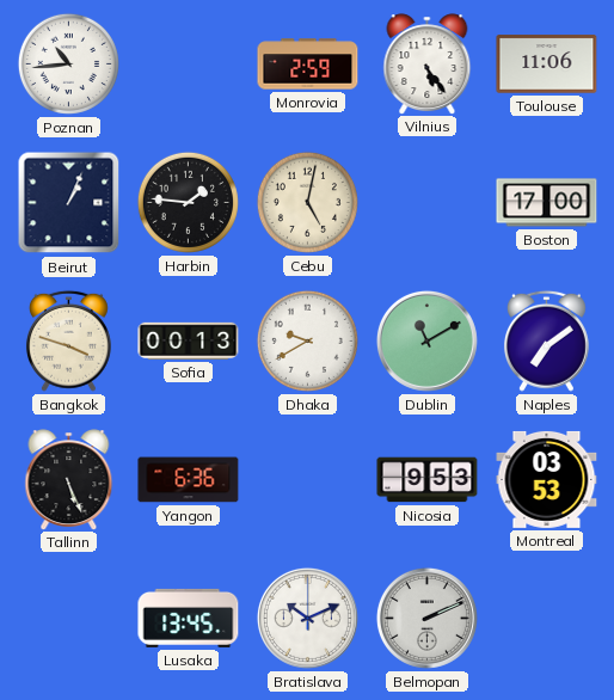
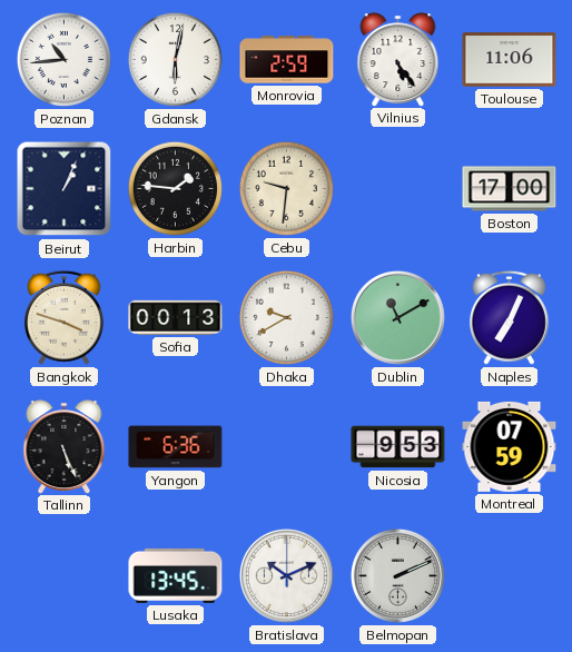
Gdansk: none -> 6:02
Cebu: 5:02 -> 9:31
Naples: 7:09 -> 7:04
Montreal: 03:53 -> 07:59
